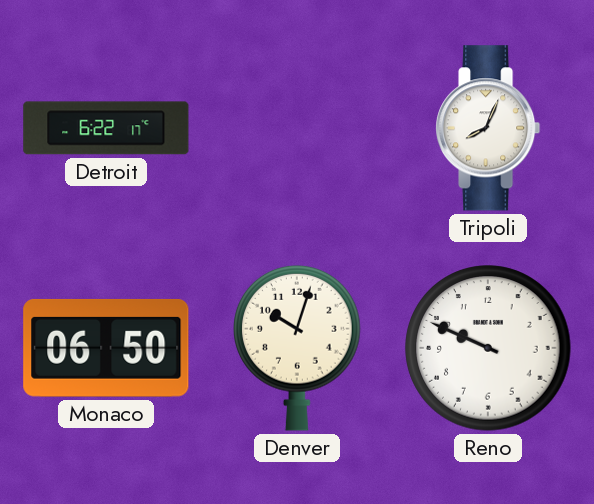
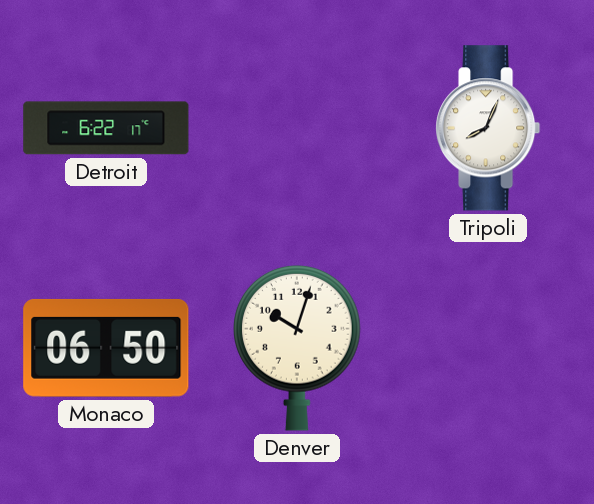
Reno: 9:49 -> none
